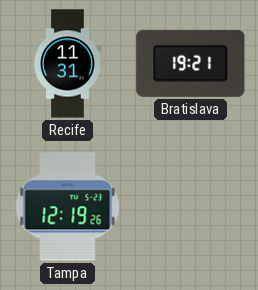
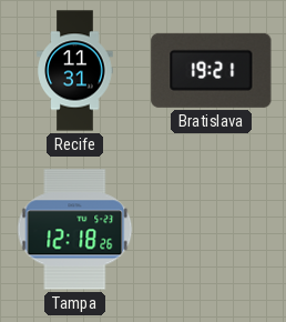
Tampa: 12:19 -> 12:18
